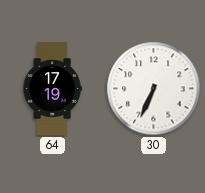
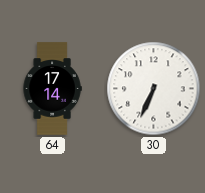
64: 17:19 -> 17:14
